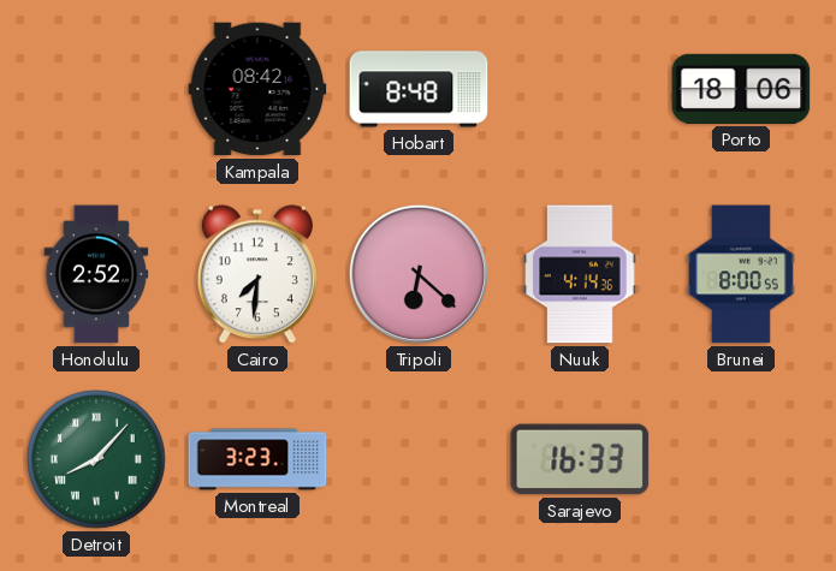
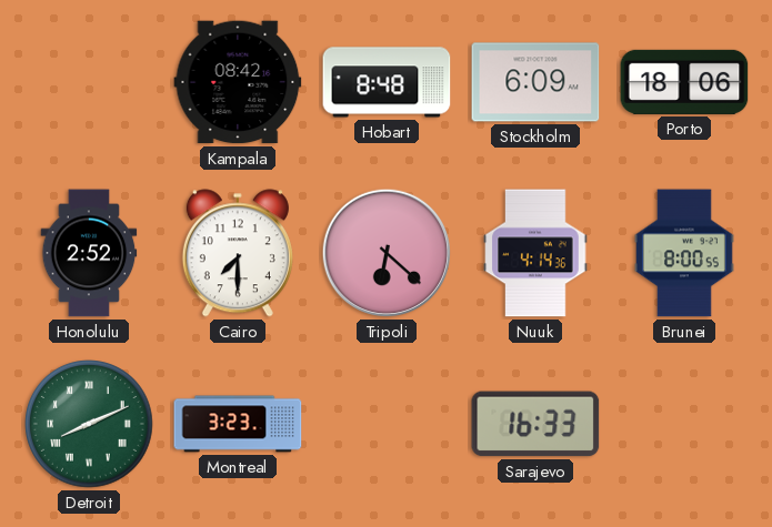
Stockholm: none -> 6:09
Cairo: 7:31 -> 7:30
Detroit: 8:07 -> 8:11
